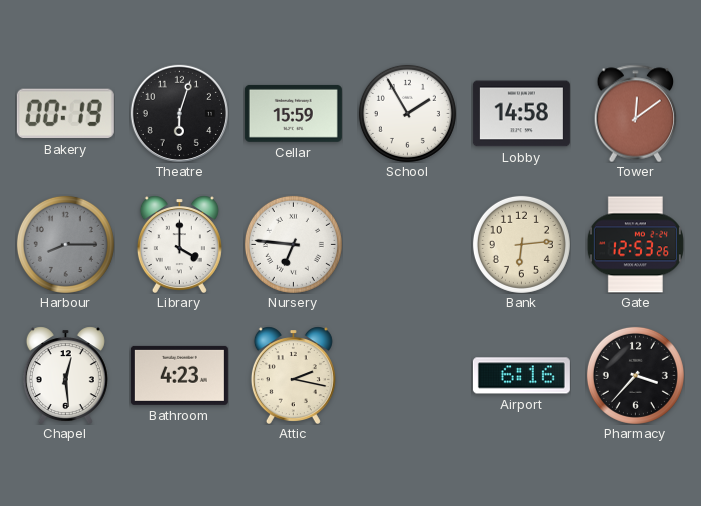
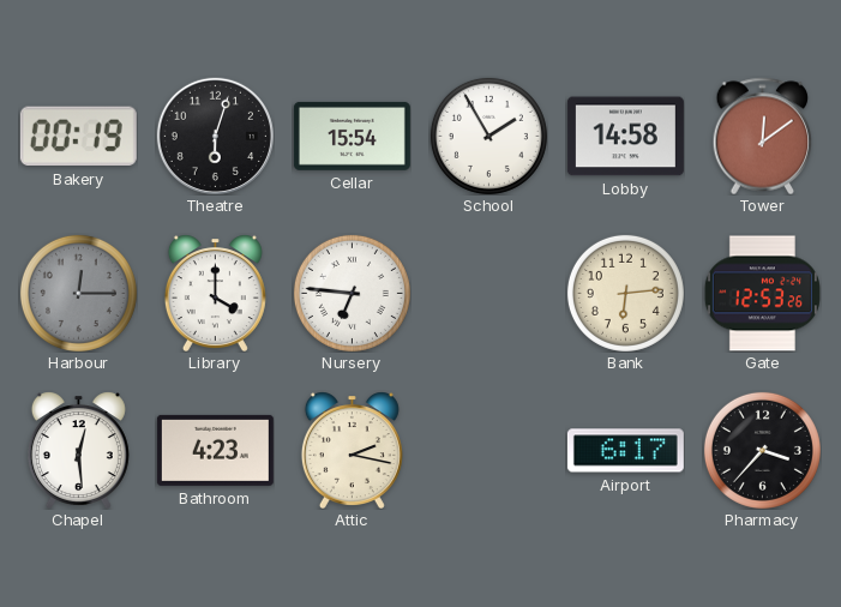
Cellar: 15:59 -> 15:54
Harbour: 8:15 -> 12:15
Airport: 6:16 -> 6:17
